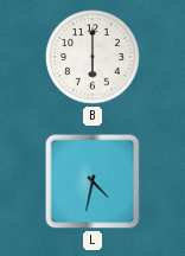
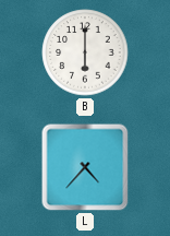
L: 4:32 -> 4:37
